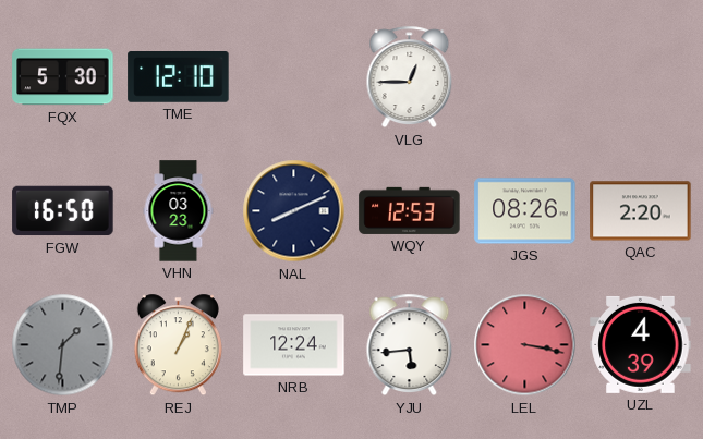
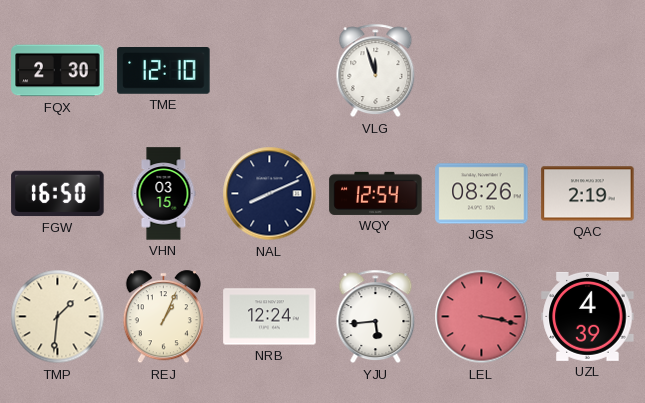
FQX: 5:30 -> 2:30
VLG: 12:45 -> 11:57
VHN: 03:23 -> 03:15
WQY: 12:53 -> 12:54
QAC: 2:20 -> 2:19
TMP dial: grey -> cream
